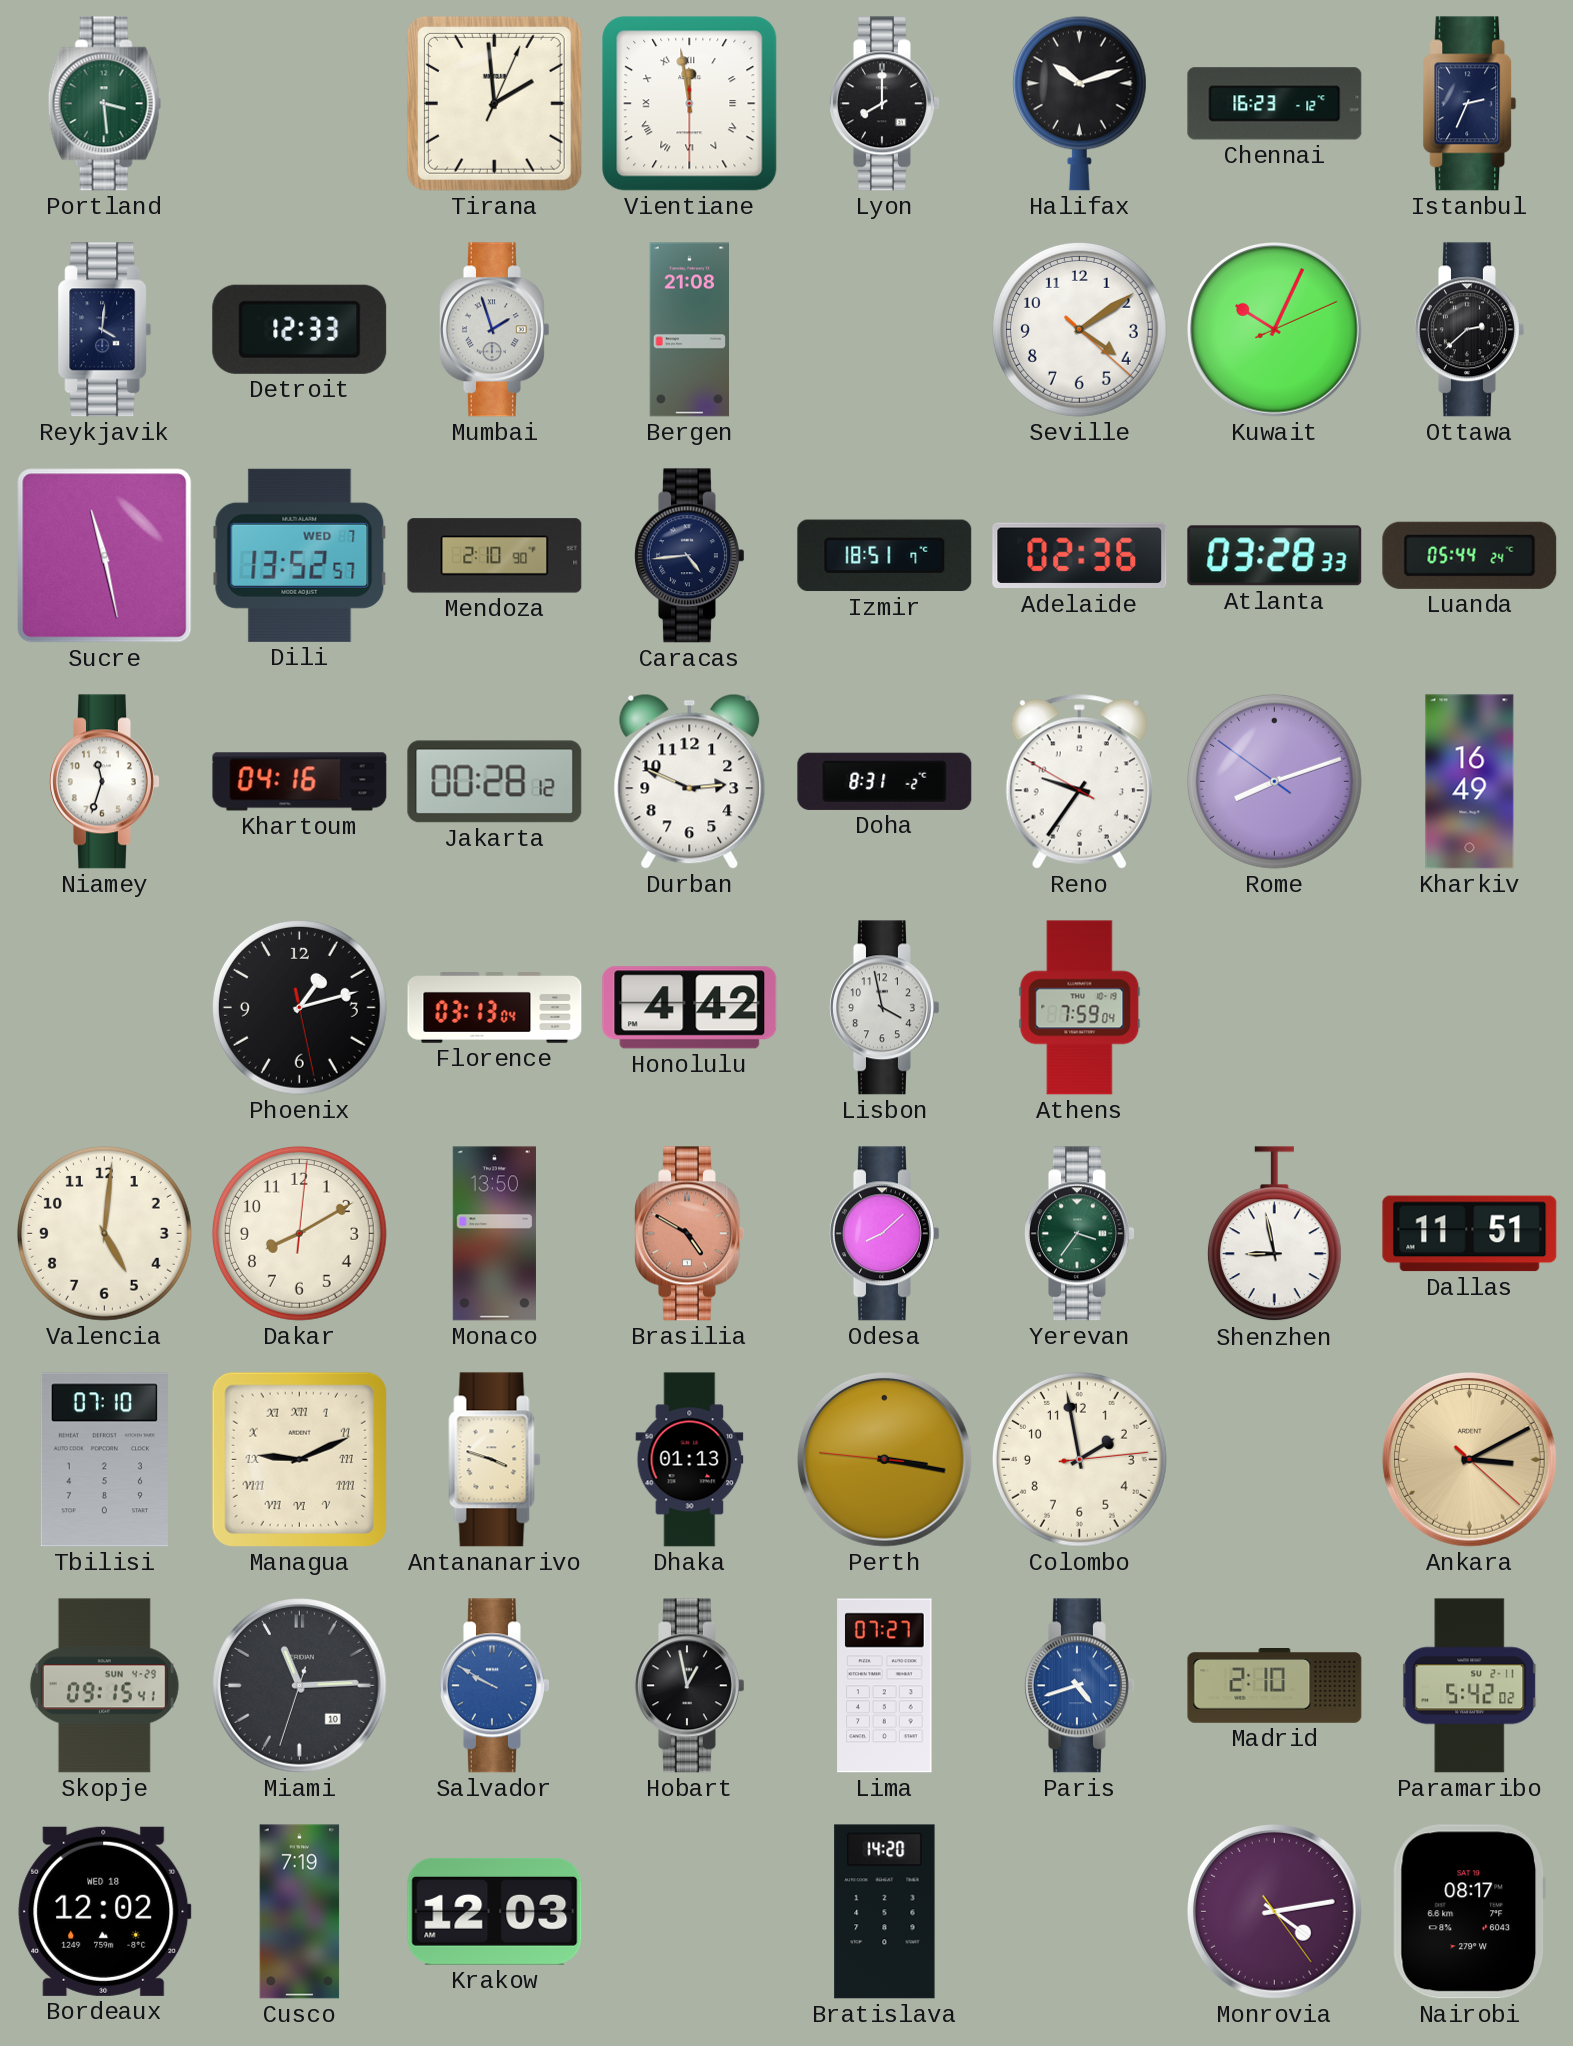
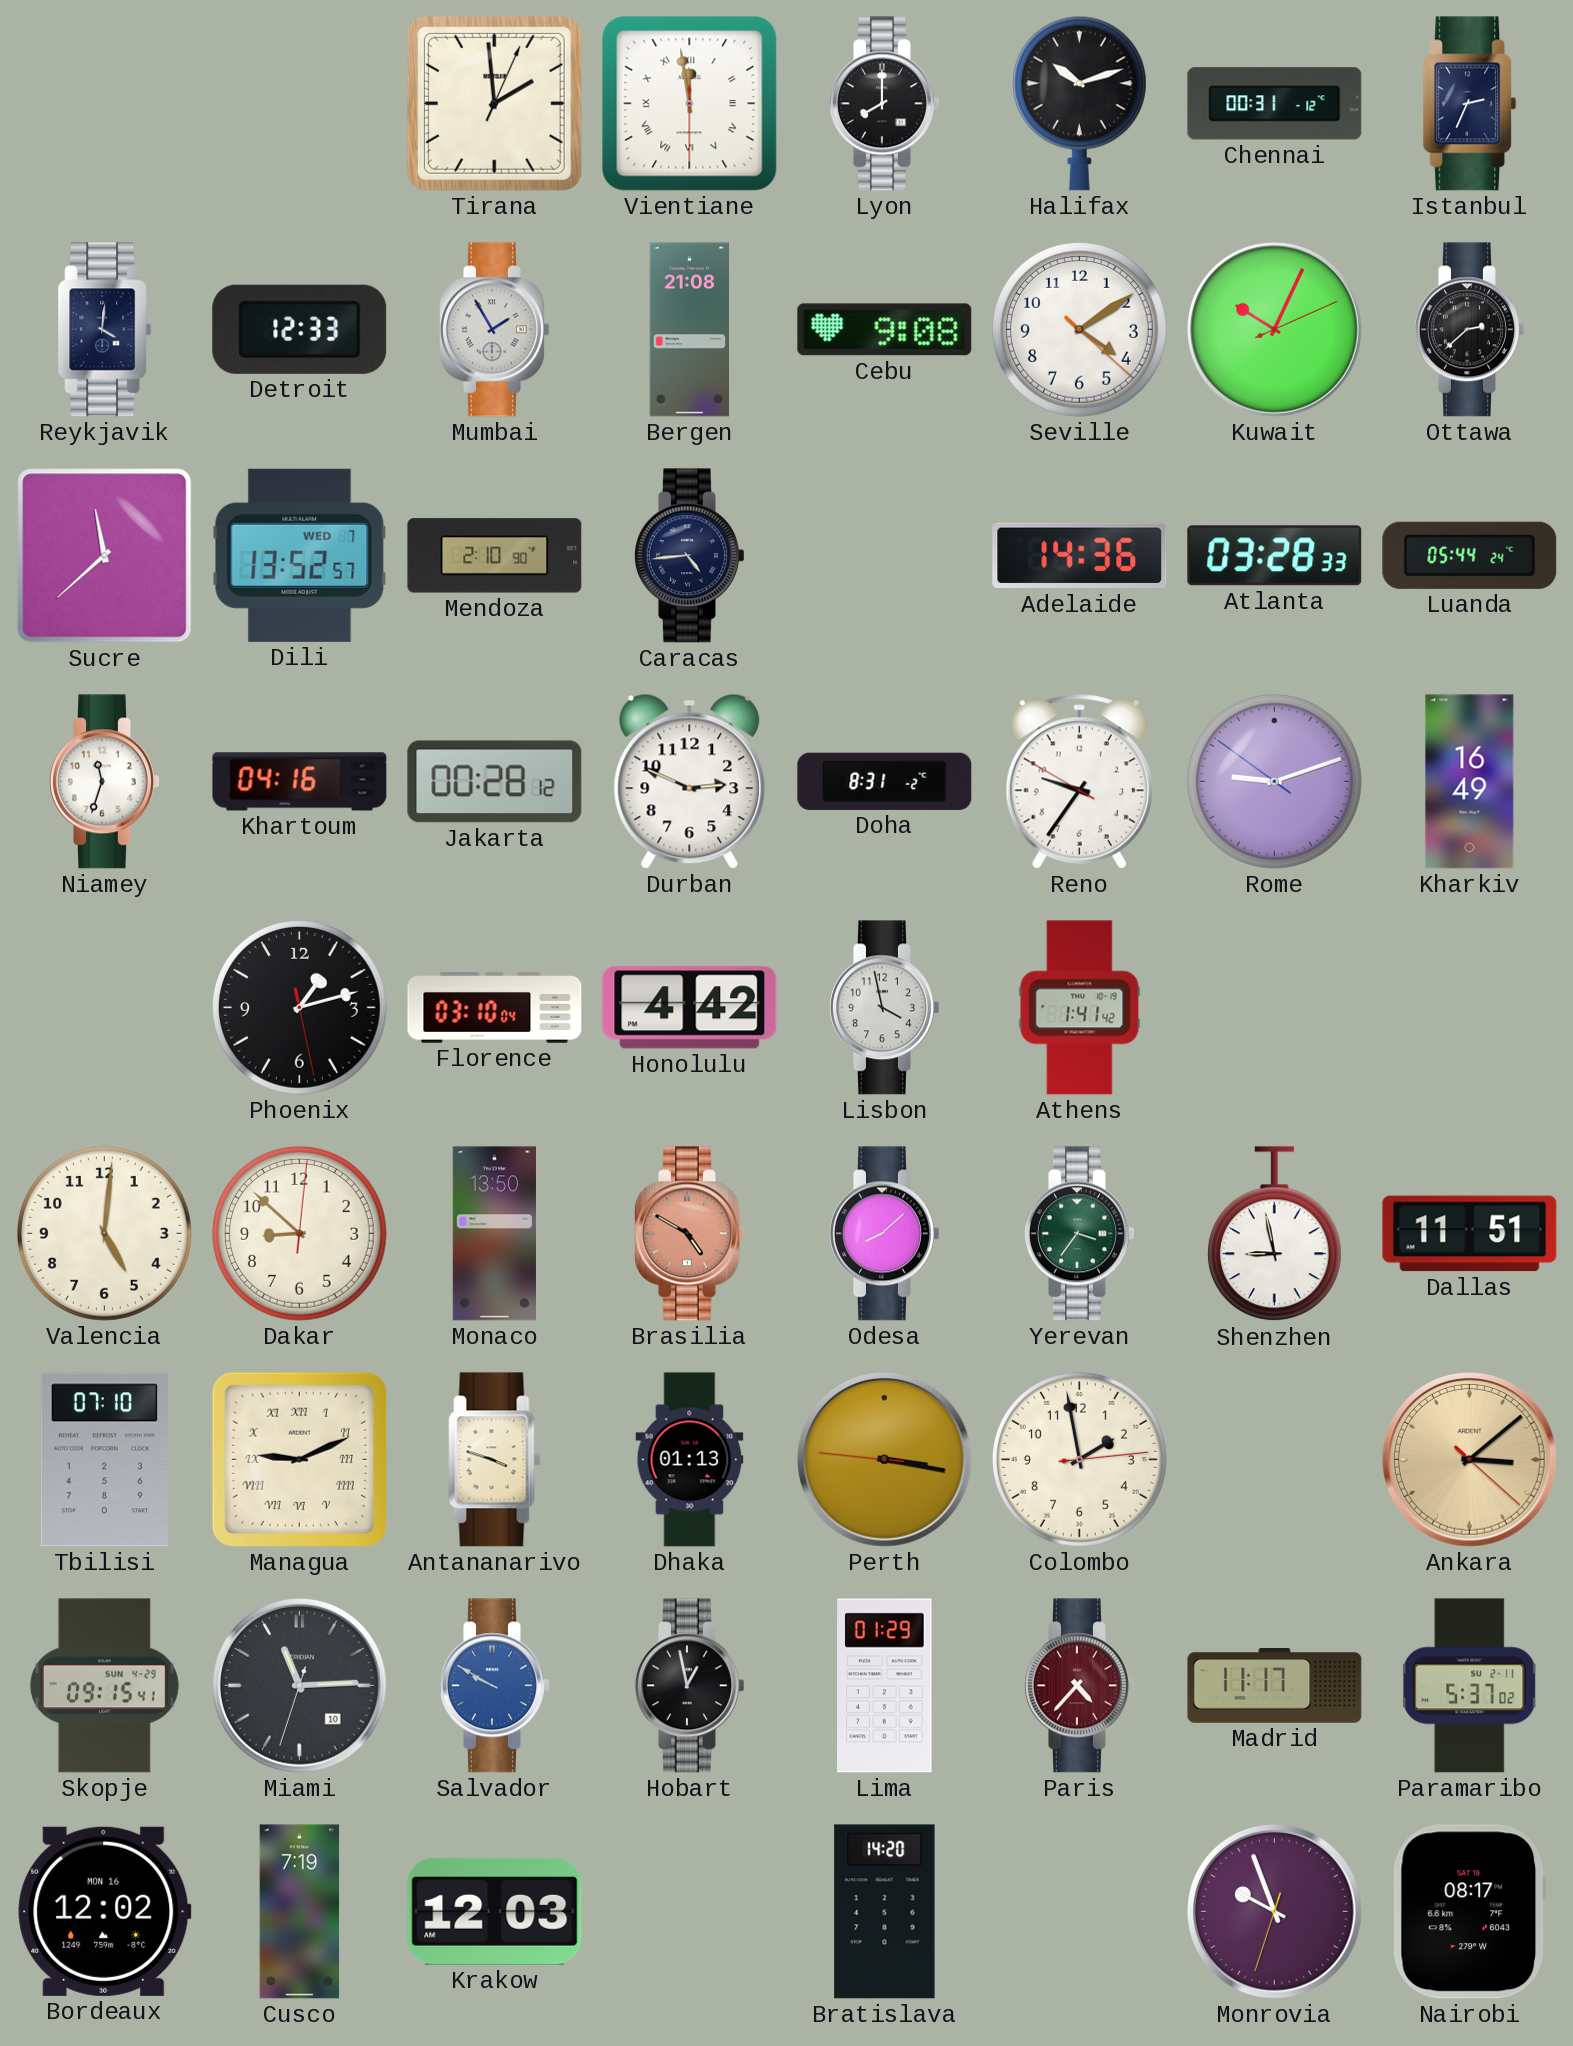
Portland: 3:29 -> none
Chennai: 16:23 -> 00:31
Mumbai: 1:57 -> 1:55
Cebu: none -> 9:08
Sucre: 11:28 -> 11:38
Izmir: 18:51 -> none
Adelaide: 02:36 -> 14:36
Rome: 8:11 -> 9:11
Florence: 03:13 -> 03:10
Athens: 7:59 -> 1:41
Dakar: 8:10 -> 8:52
Ankara: 3:10 -> 3:08
Lima: 07:27 -> 01:29
Paris: 4:42 -> 4:37
Paris dial: blue -> burgundy
Madrid: 2:10 -> 11:17
Paramaribo: 5:42 -> 5:37
Bordeaux date: WED 18 -> MON 16
Monrovia: 4:13 -> 9:56
